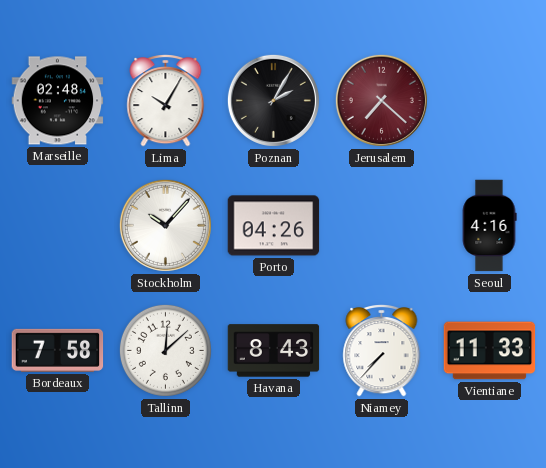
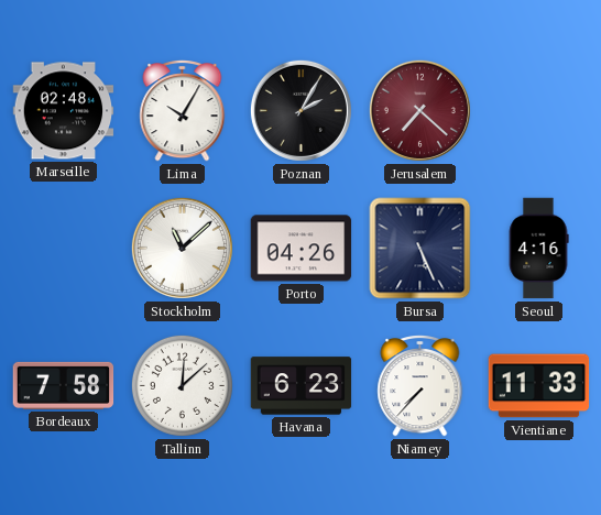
Stockholm: 10:07 -> 11:08
Bursa: none -> 5:26
Havana: 8:43 -> 6:23
